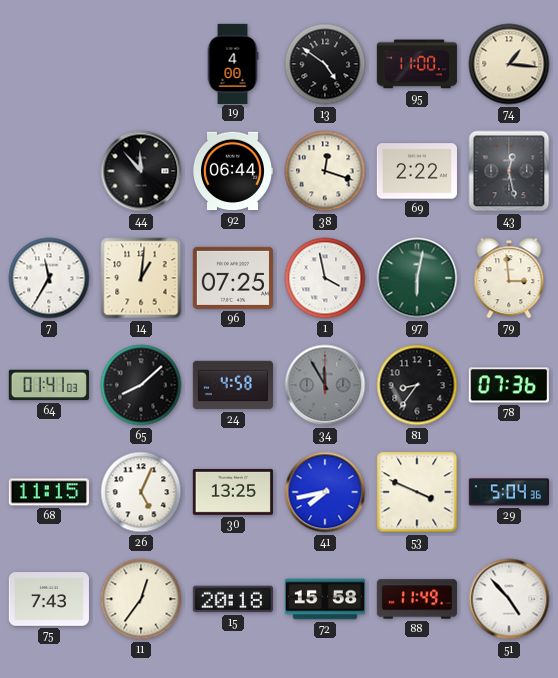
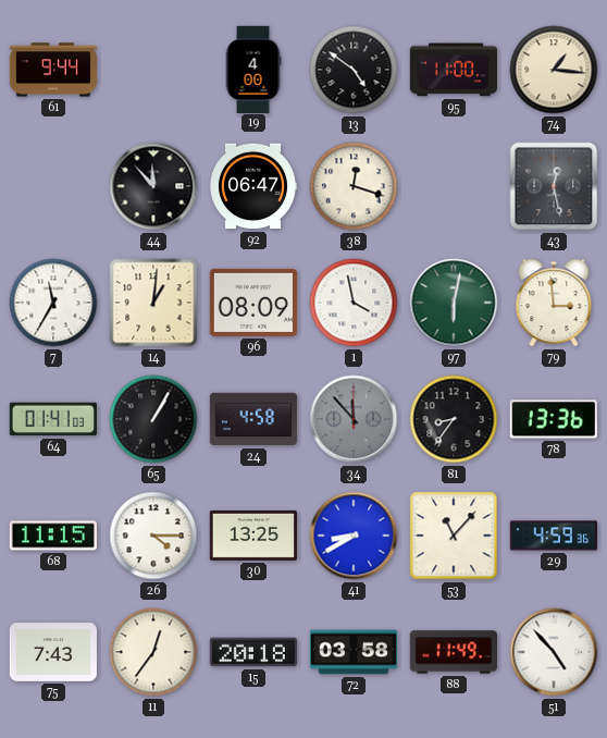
61: none -> 9:44
92: 06:44 -> 06:47
69: 2:22 -> none
96: 07:25 -> 08:09
65: 8:08 -> 1:05
34: 11:55 -> 11:53
78: 07:36 -> 13:36
26: 5:04 -> 4:15
41: 7:43 -> 8:40
53: 3:49 -> 11:07
29: 5:04 -> 4:59
72: 15:58 -> 03:58
